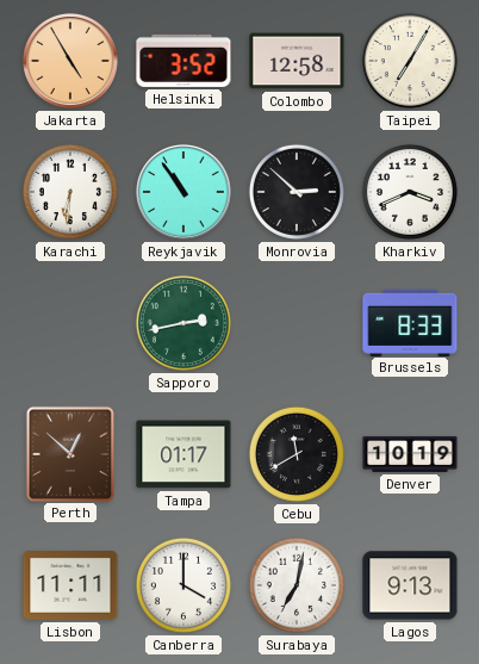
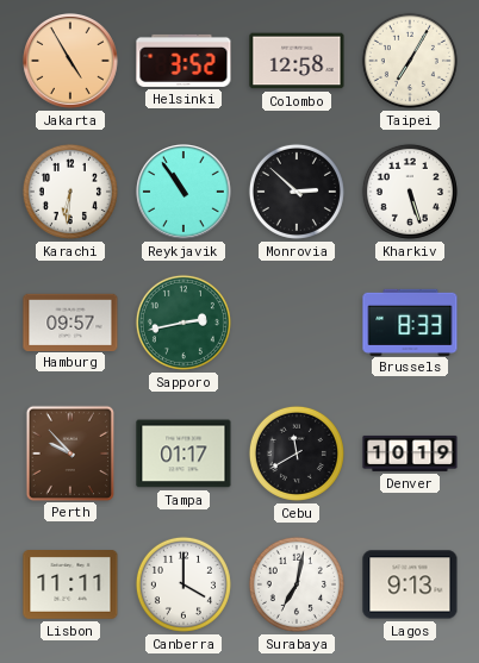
Kharkiv: 3:41 -> 5:27
Hamburg: none -> 09:57
Perth: 12:52 -> 9:53
